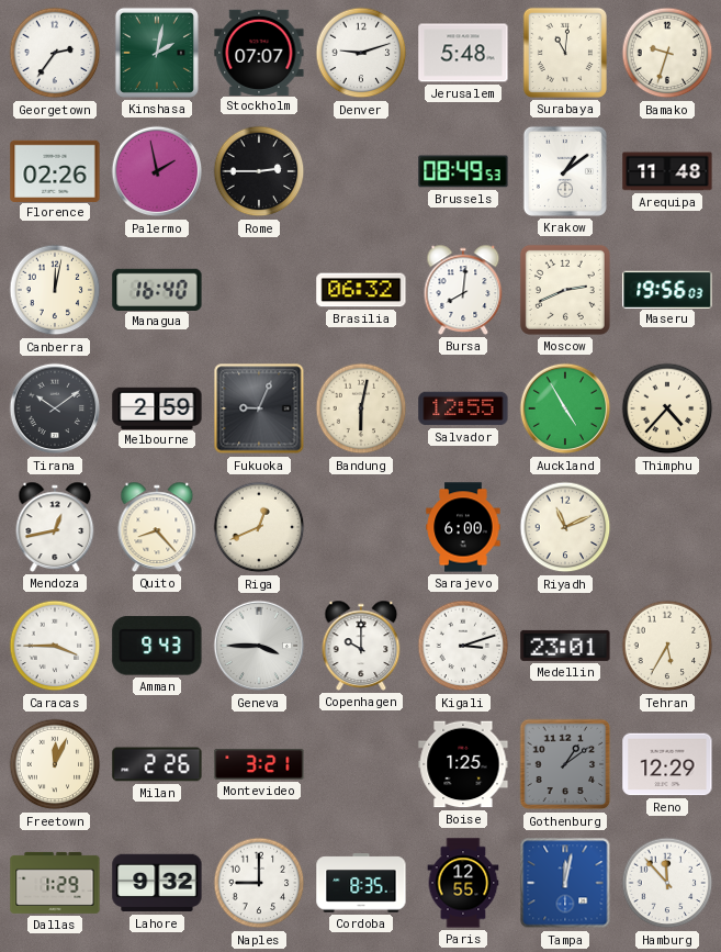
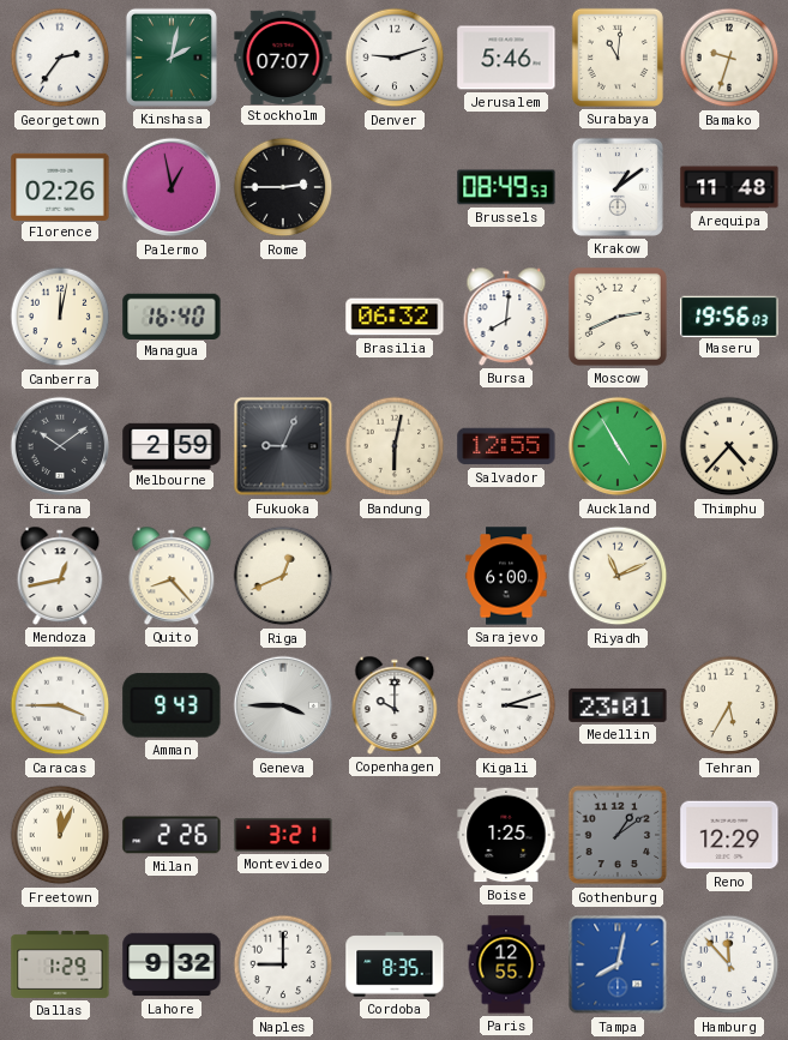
Jerusalem: 5:48 -> 5:46
Palermo: 1:58 -> 12:58
Tampa: 12:02 -> 8:02
